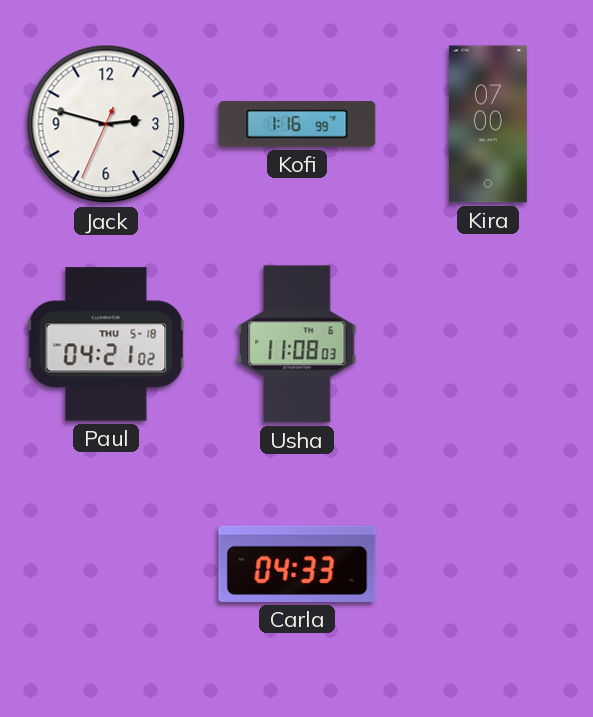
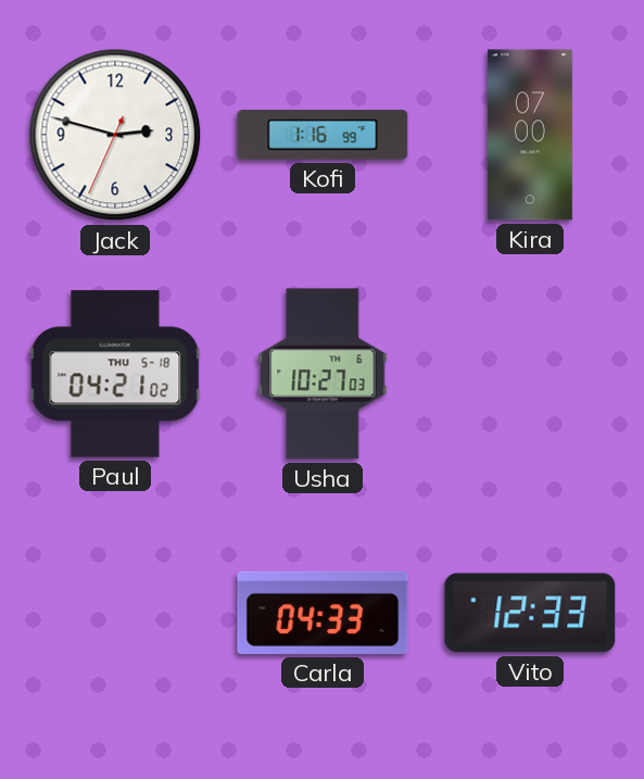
Usha: 11:08 -> 10:27
Vito: none -> 12:33
